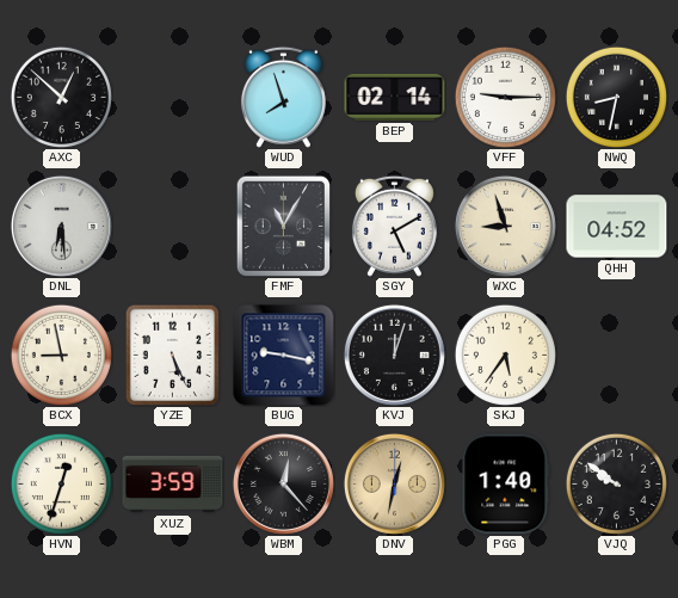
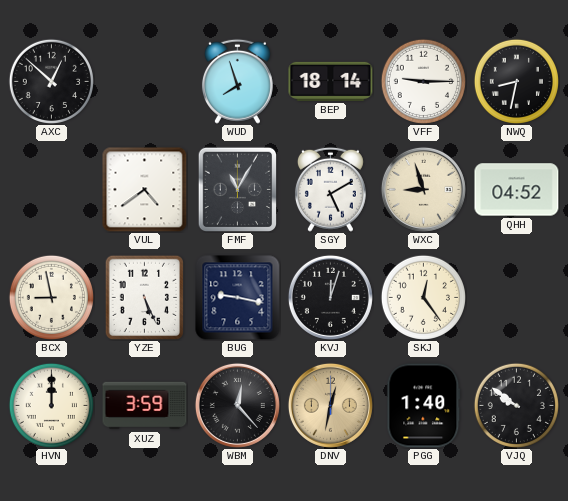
BEP: 02:14 -> 18:14
DNL: 6:29 -> none
VUL: none -> 4:39
SKJ: 5:36 -> 12:24
HVN: 12:33 -> 12:00
